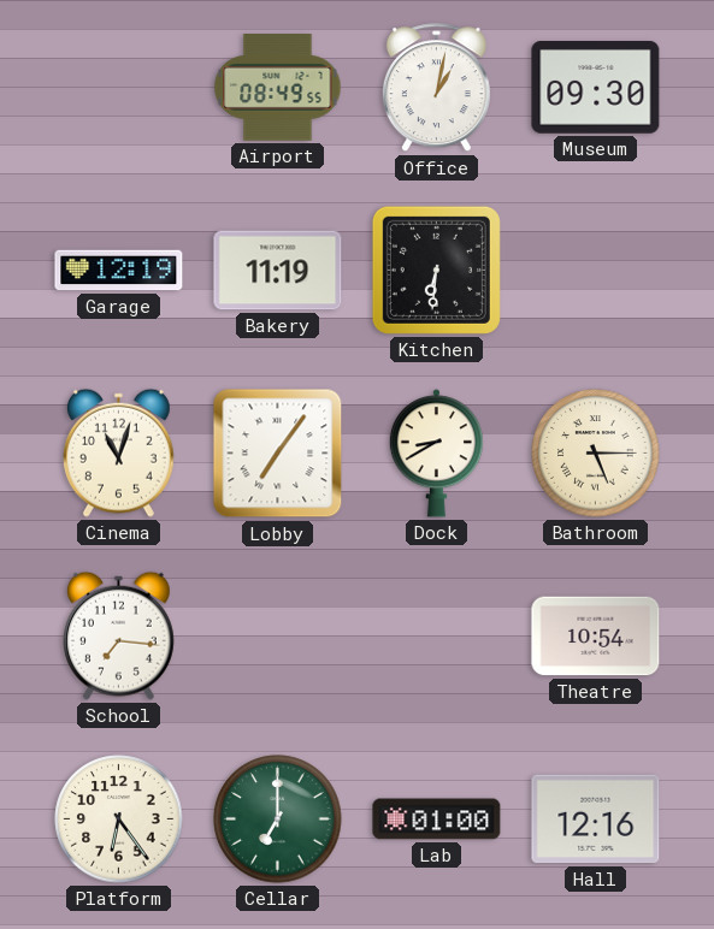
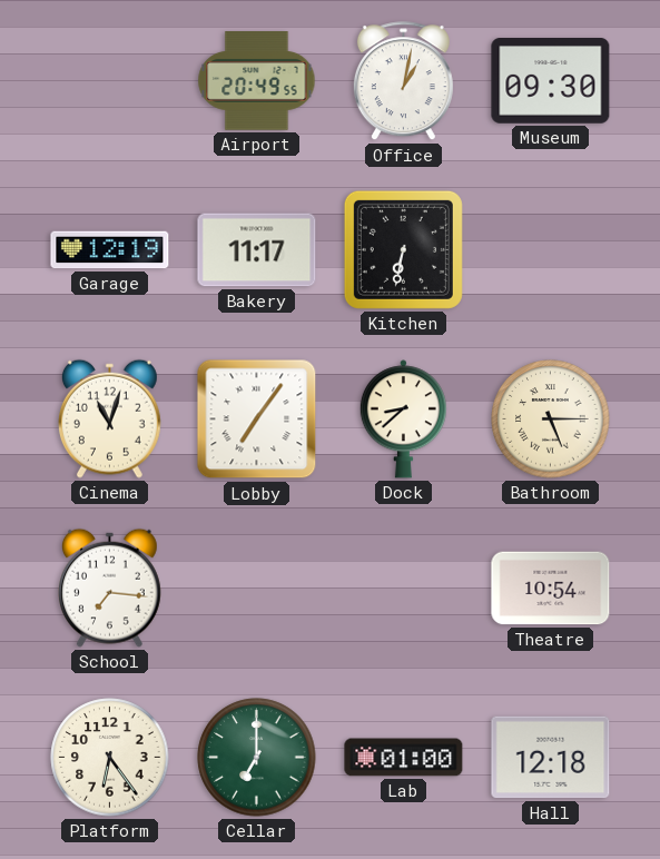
Airport: 08:49 -> 20:49
Bakery: 11:19 -> 11:17
Kitchen: 6:31 -> 6:32
Dock: 8:40 -> 8:38
Hall: 12:16 -> 12:18
